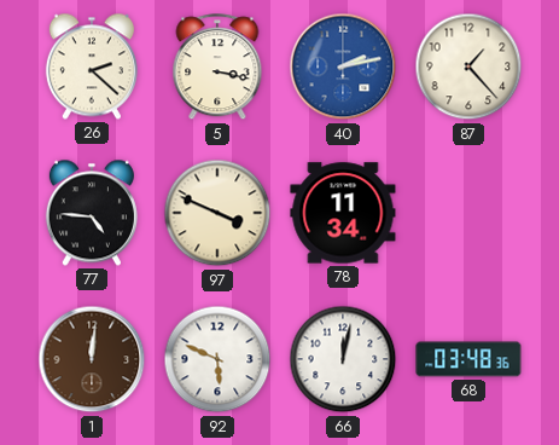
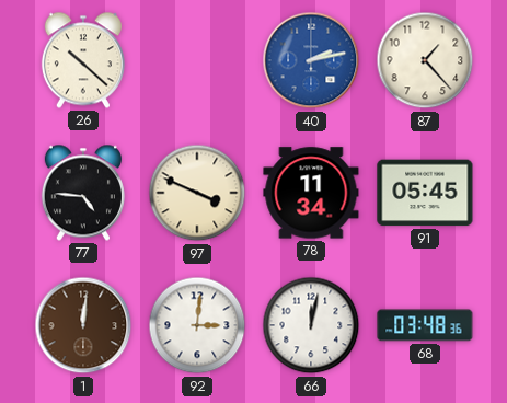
26: 2:22 -> 10:22
5: 3:17 -> none
91: none -> 05:45
92: 5:49 -> 3:01
